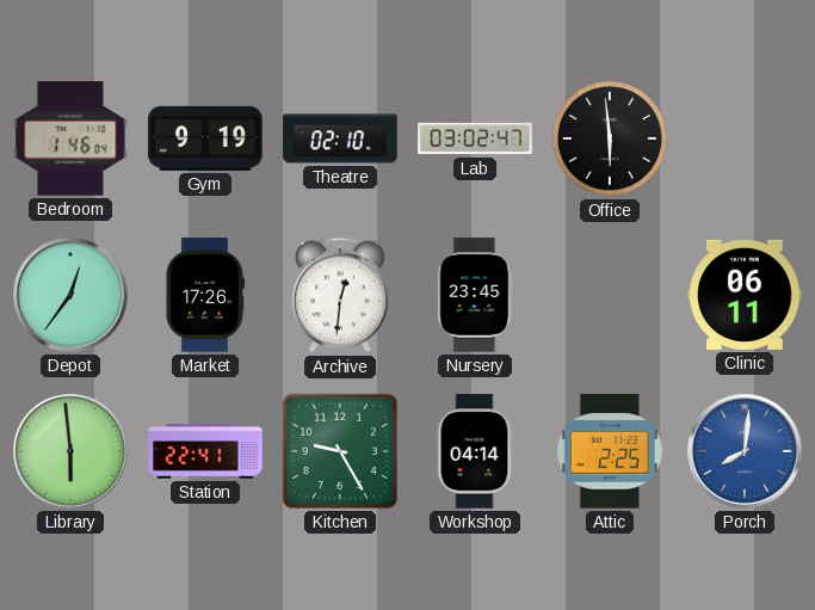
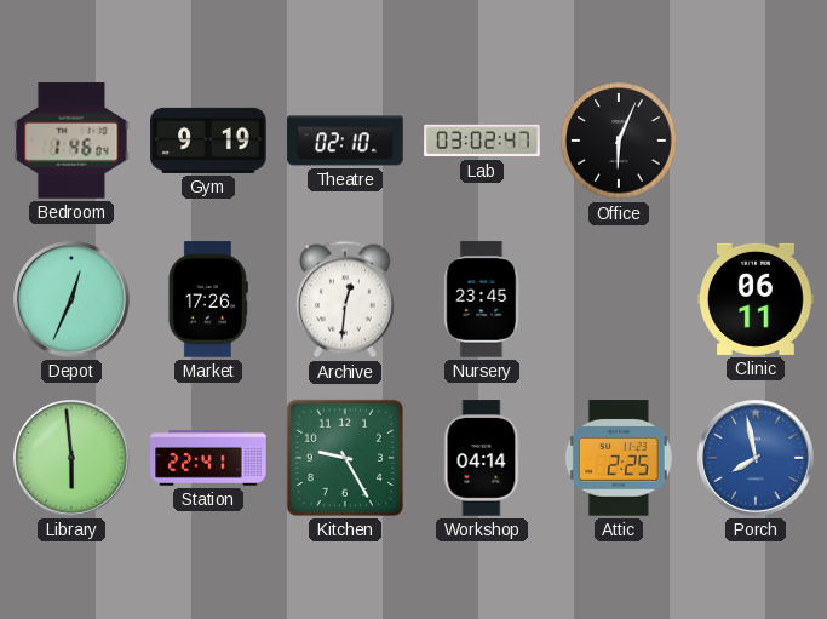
Office: 5:59 -> 6:04
Depot: 12:36 -> 12:34
Porch: 8:01 -> 7:58
